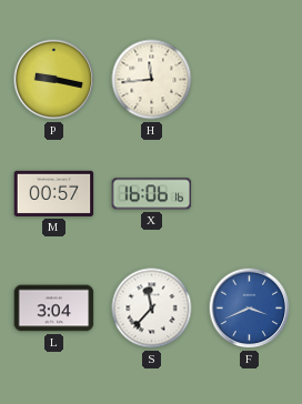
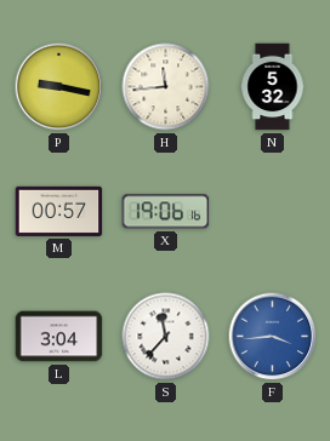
N: none -> 5:32
X: 16:06 -> 19:06
F: 3:41 -> 3:44
